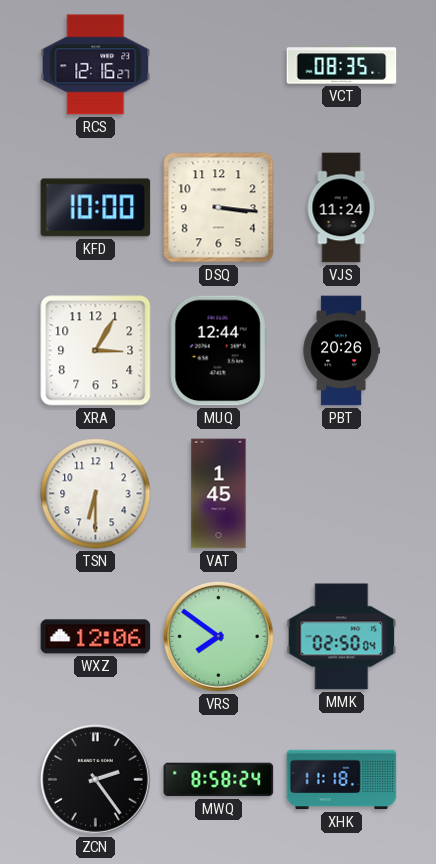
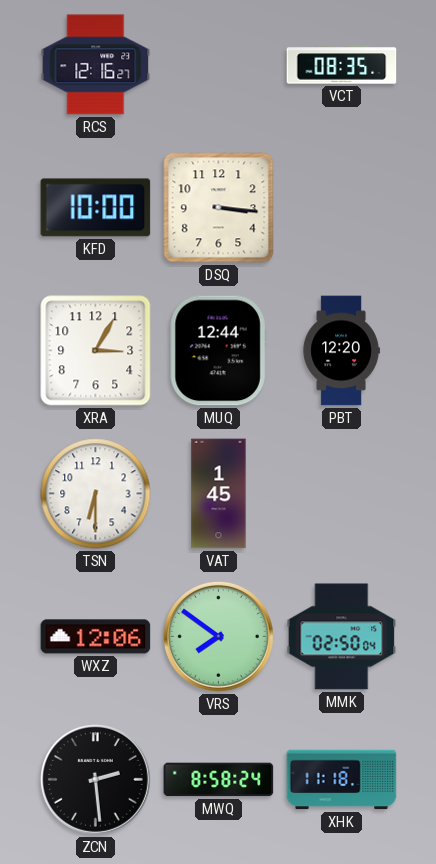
VJS: 11:24 -> none
PBT: 20:26 -> 12:20
ZCN: 2:24 -> 2:29
